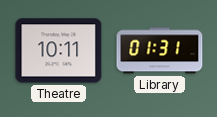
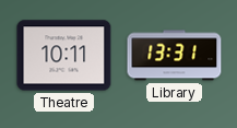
Library: 01:31 -> 13:31
